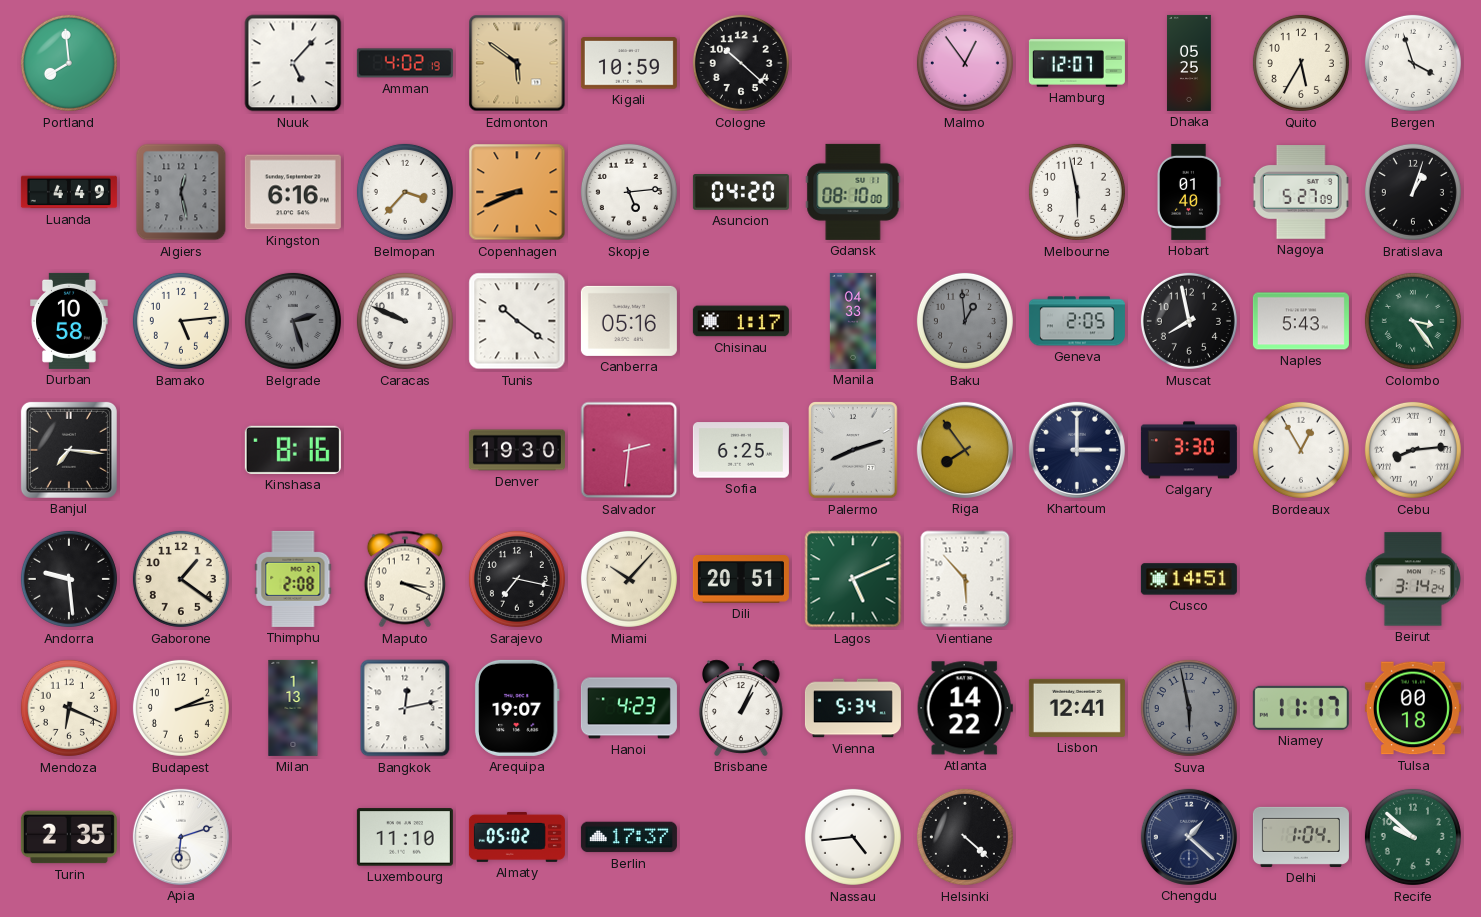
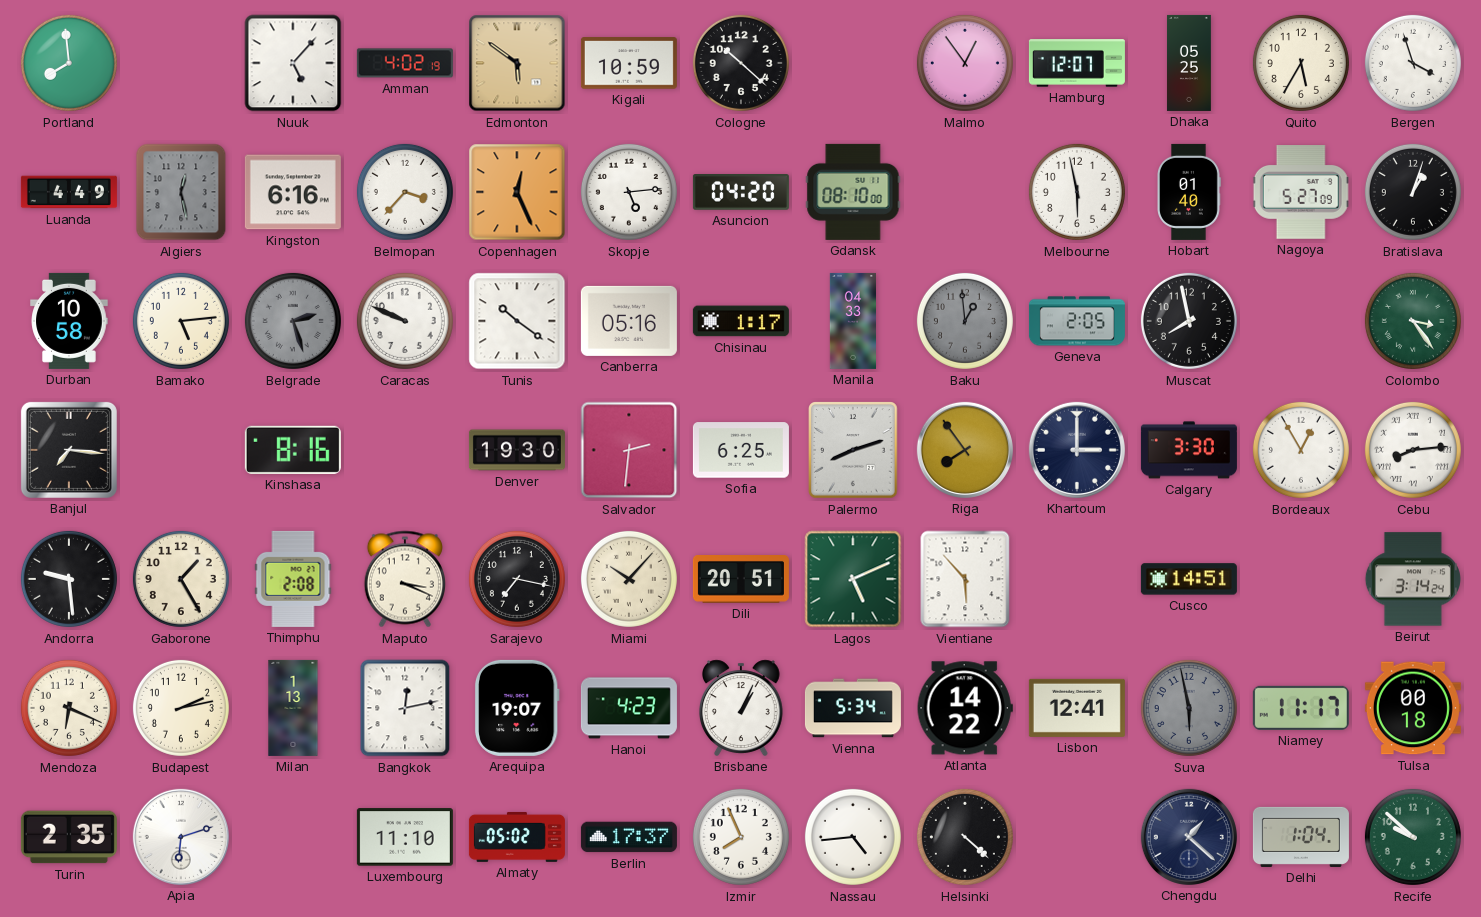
Copenhagen: 8:41 -> 12:26
Naples: 5:43 -> none
Gaborone: 1:21 -> 1:25
Izmir: none -> 7:56
